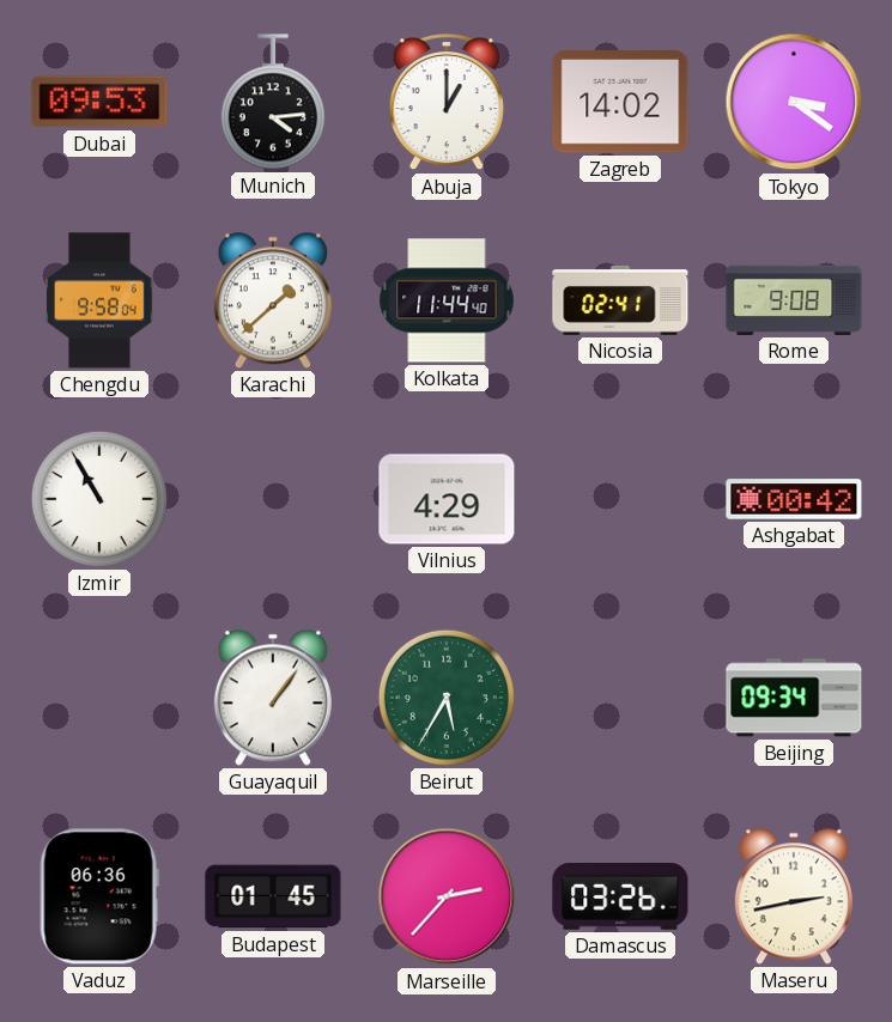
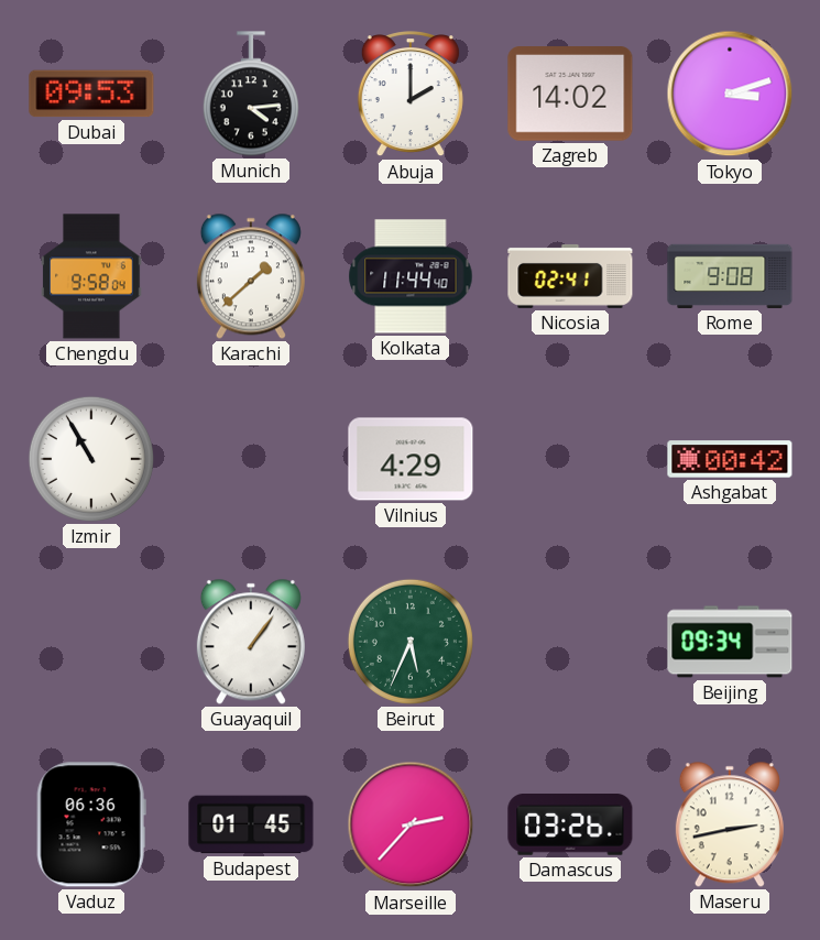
Abuja: 1:00 -> 2:00
Tokyo: 3:21 -> 3:12
Beirut: 5:35 -> 5:34
